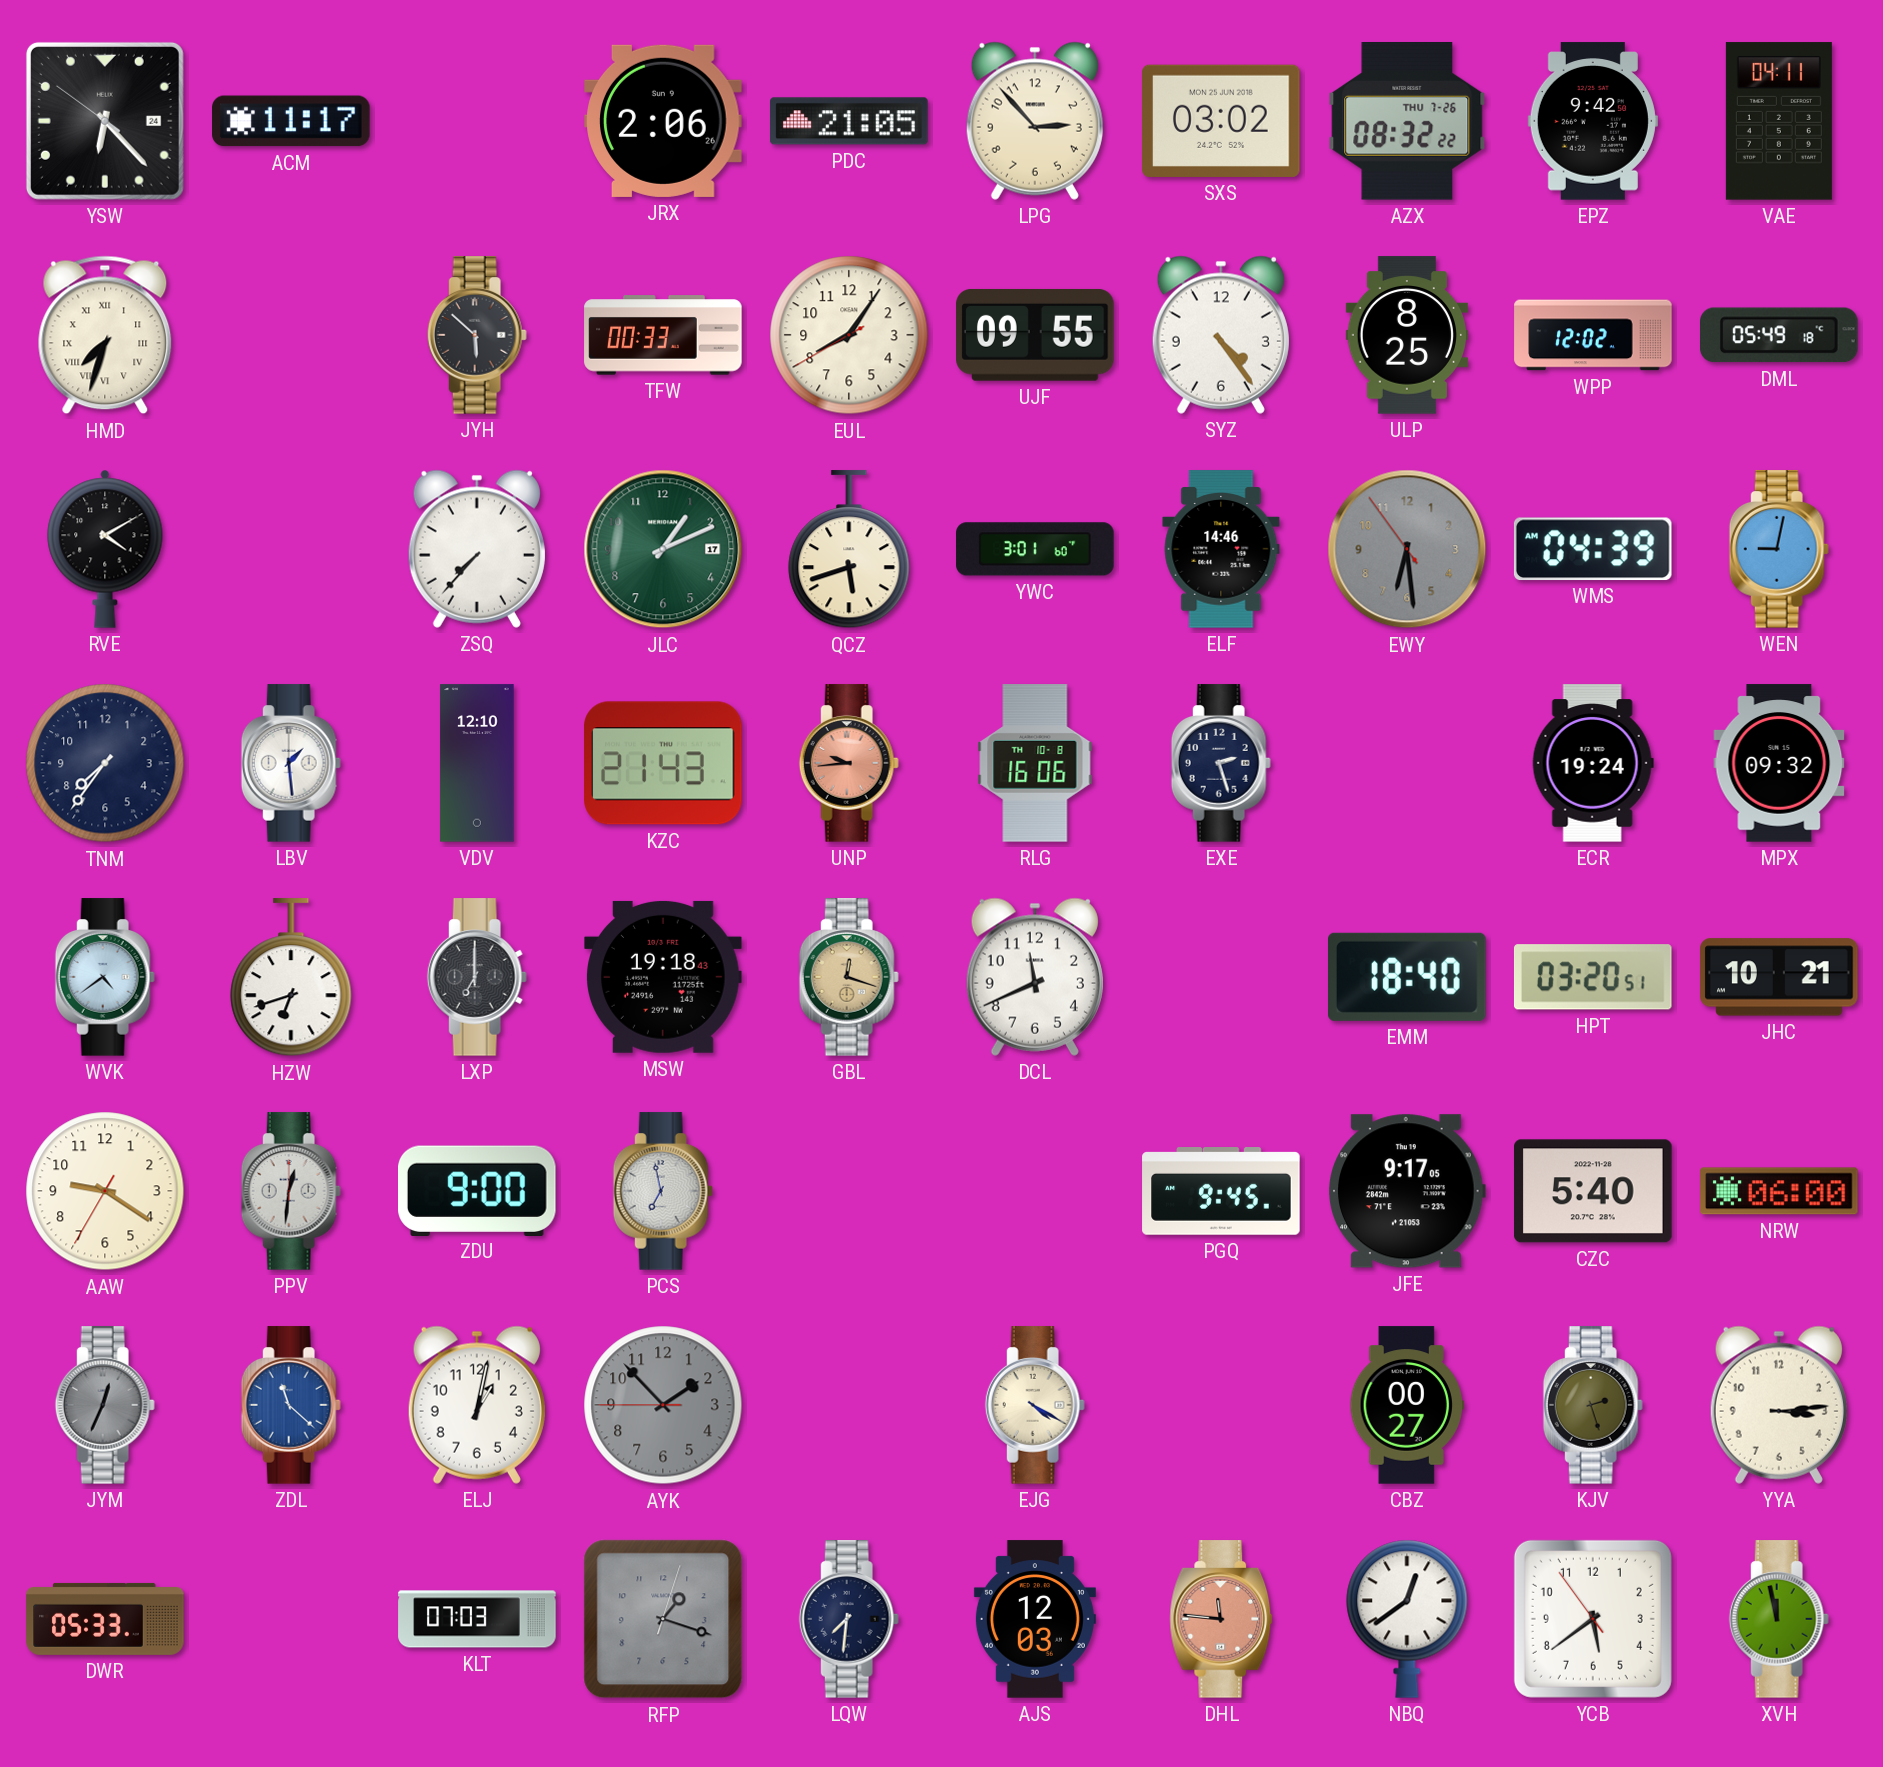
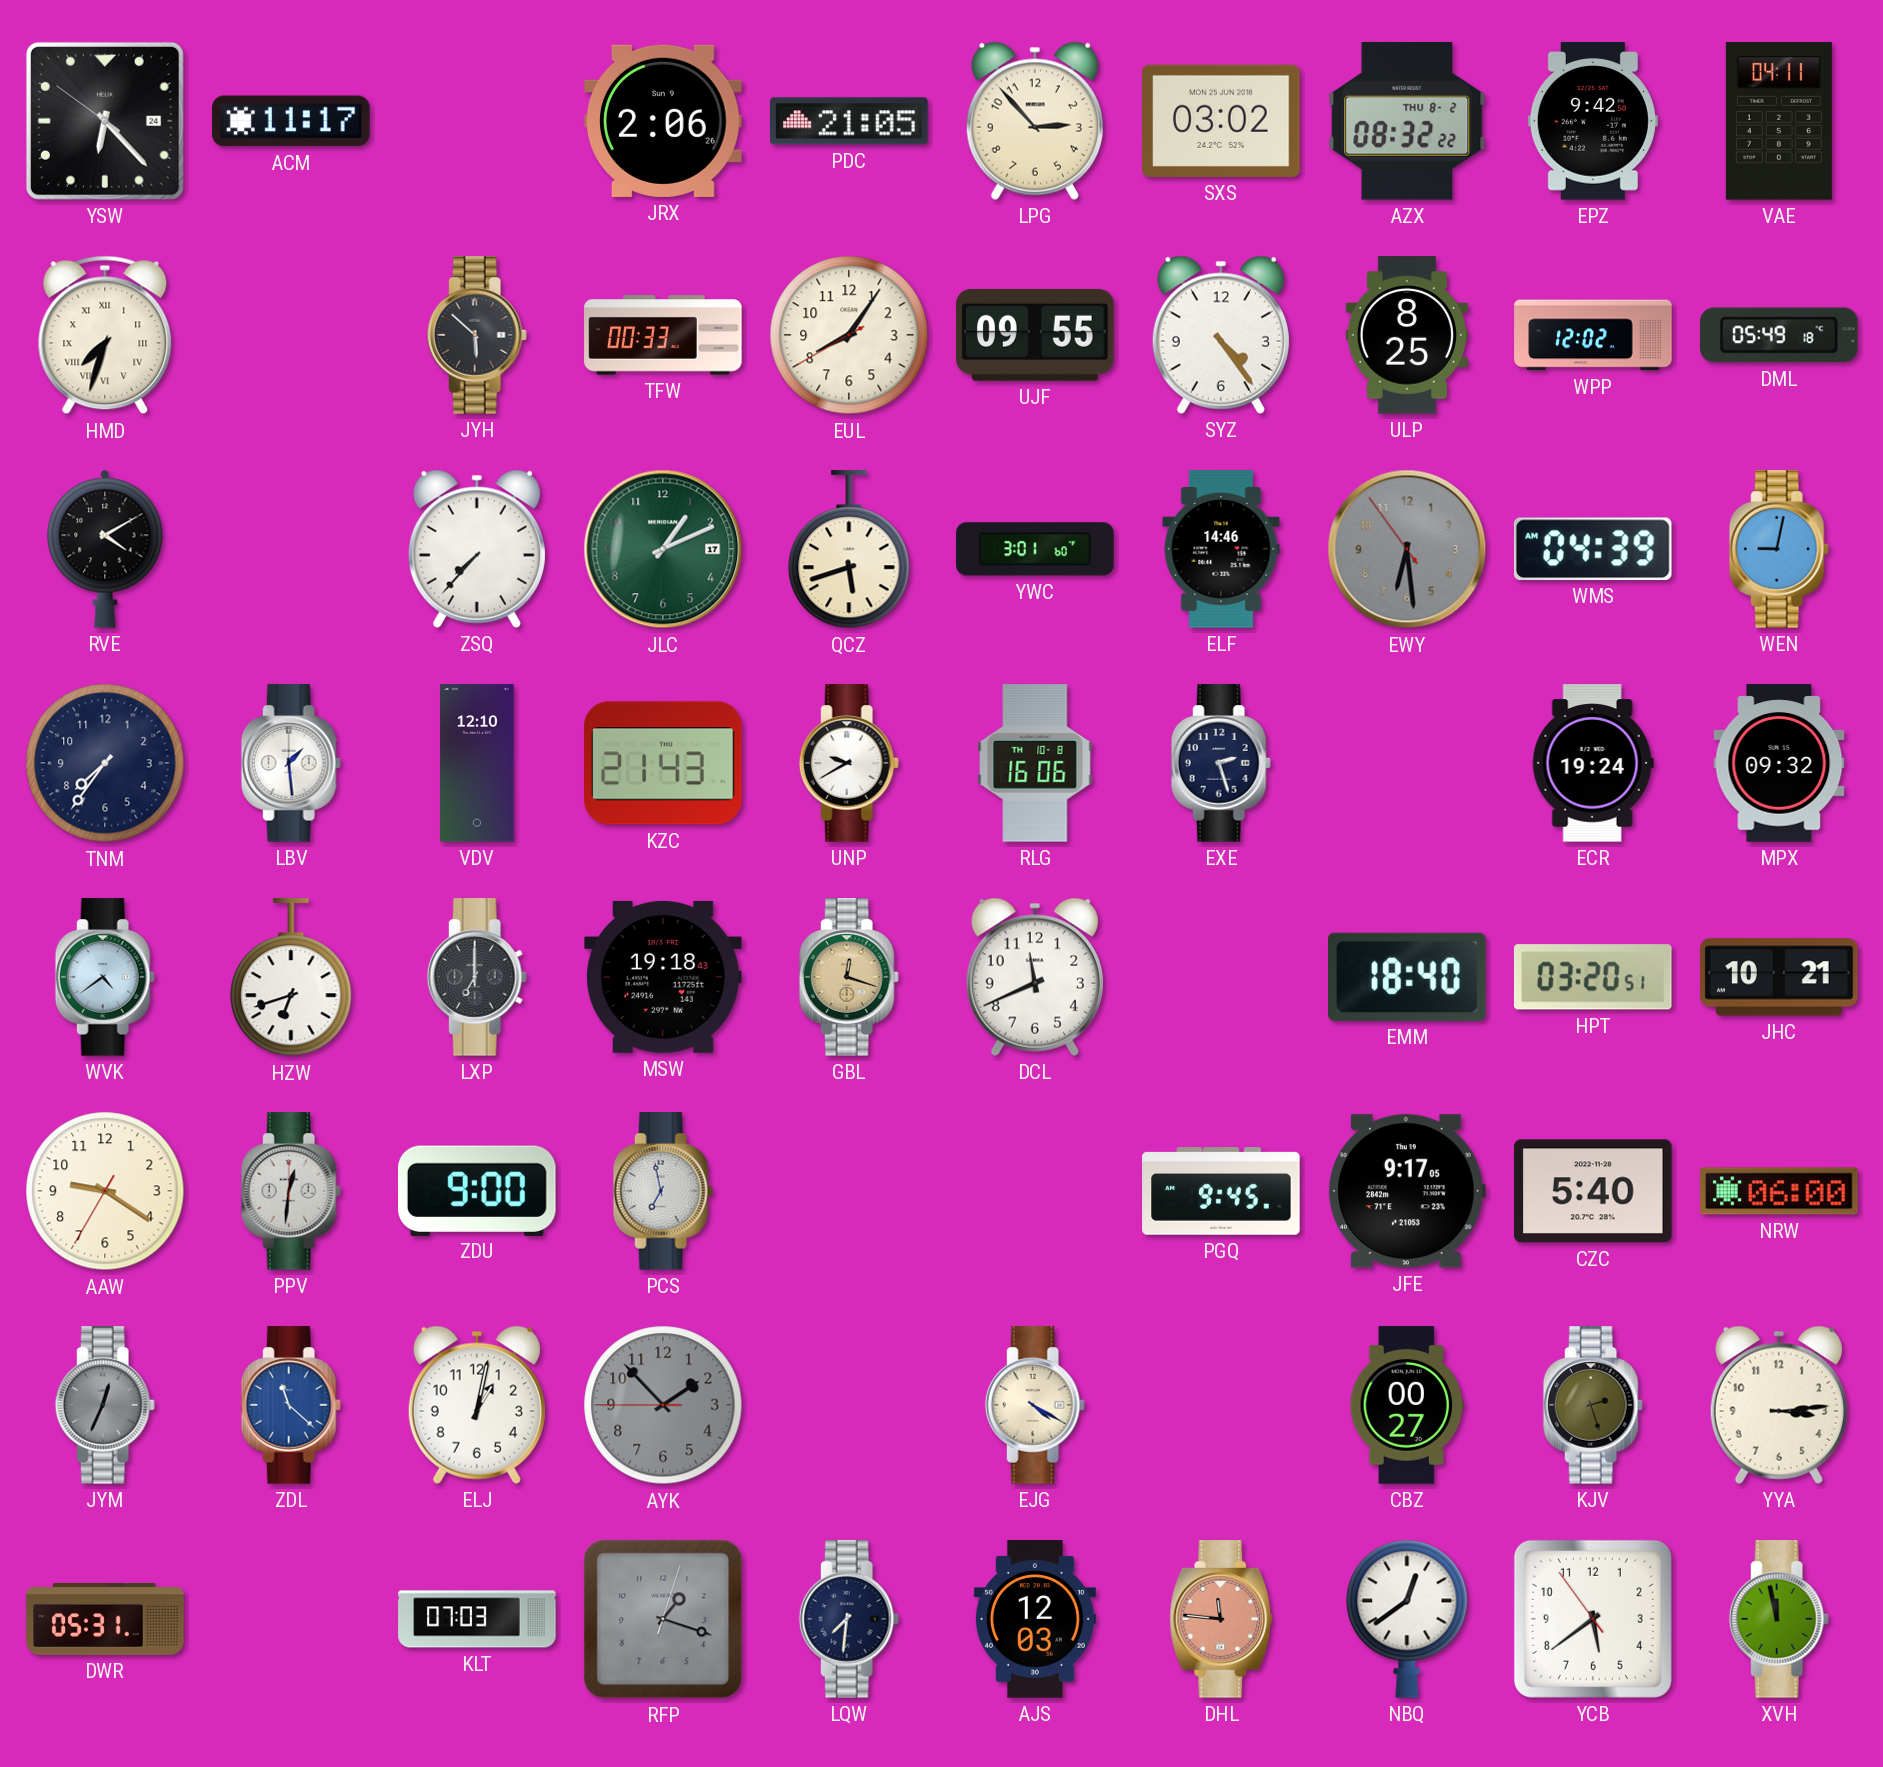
AZX date: THU 7-26 -> THU 8-2
UNP: 9:44 -> 9:40
UNP dial: salmon -> white
DWR: 05:33 -> 05:31
